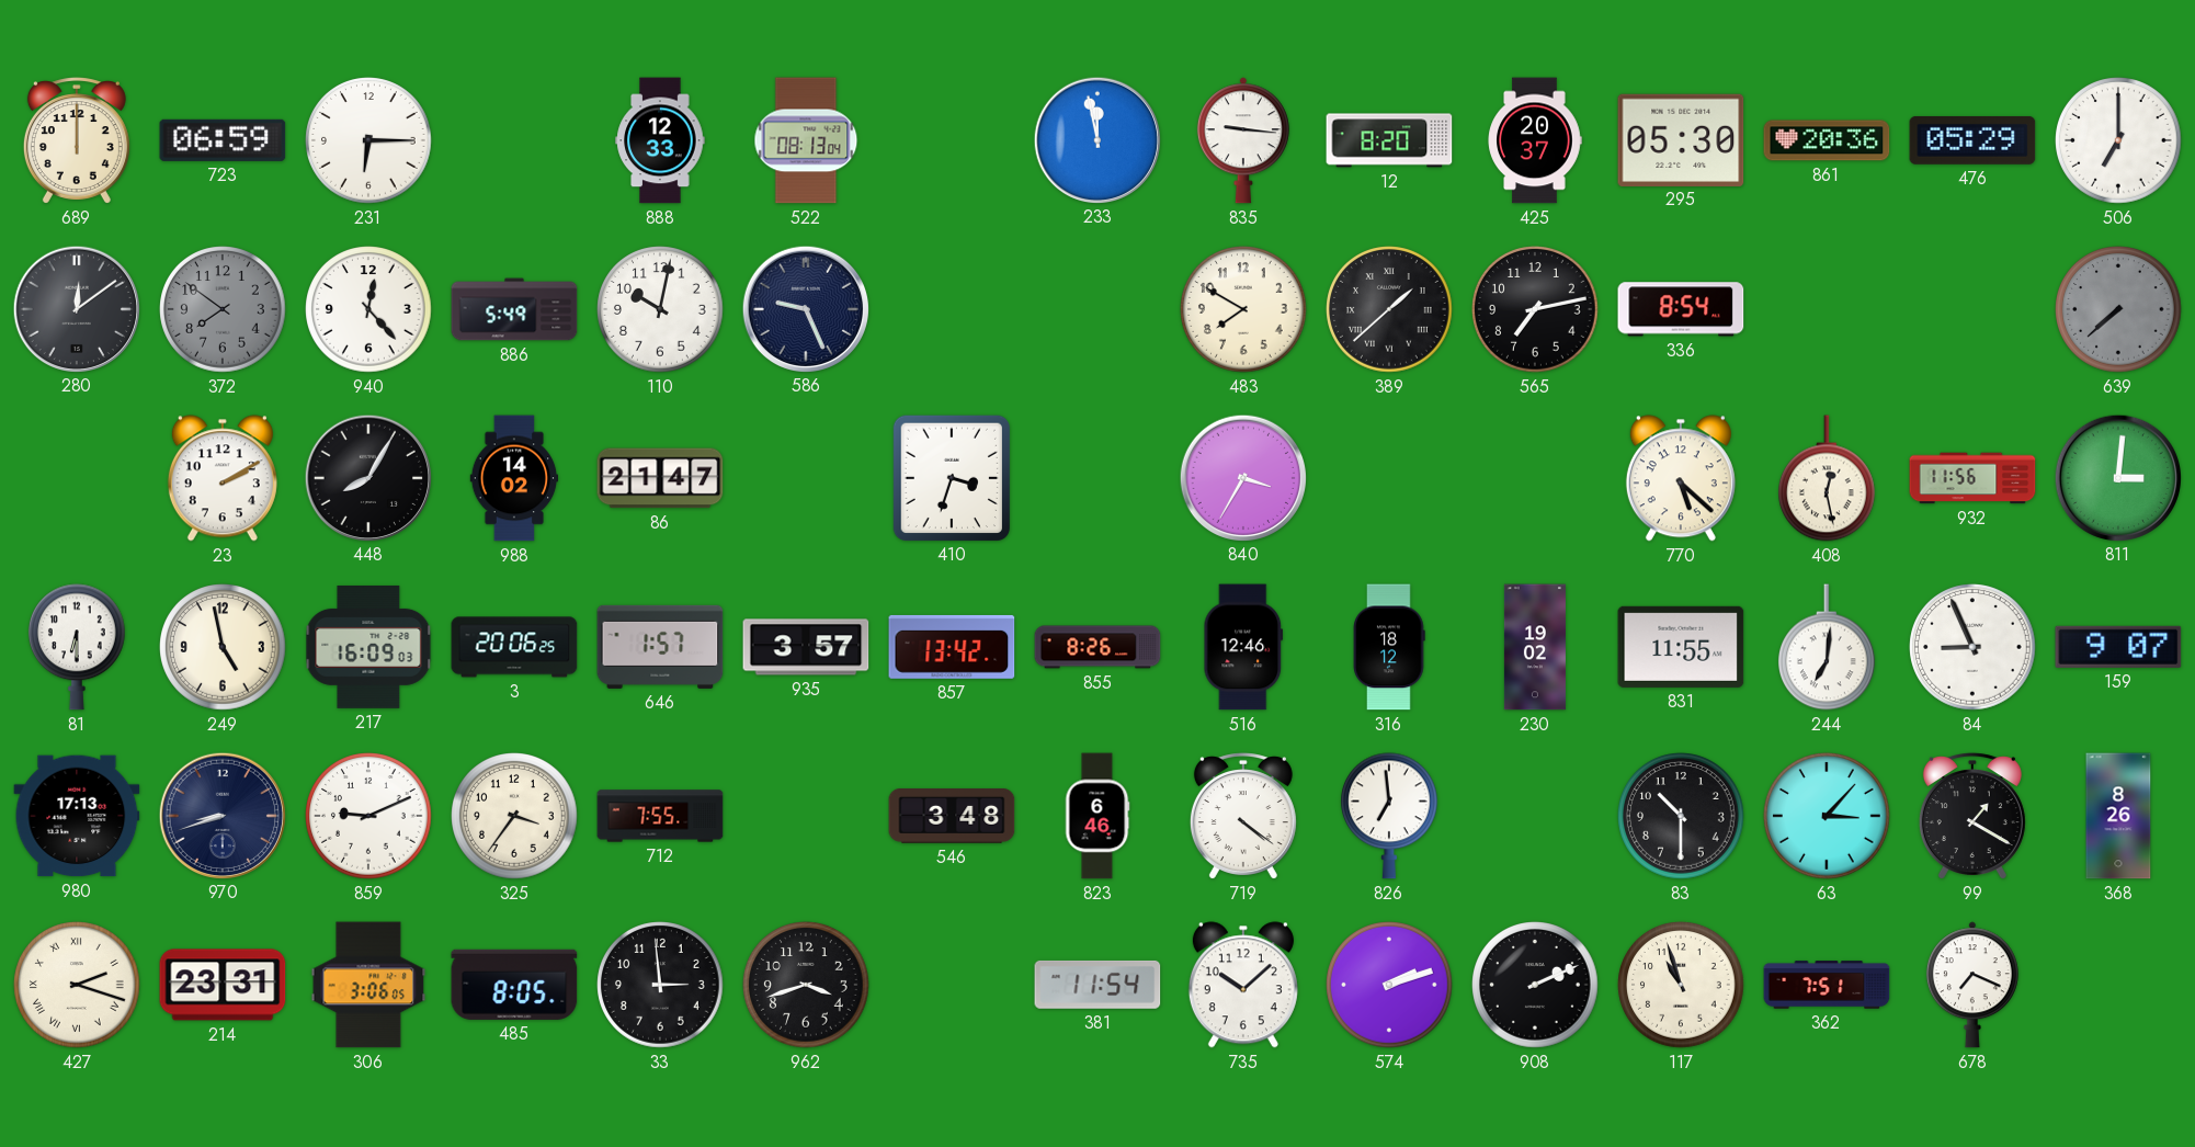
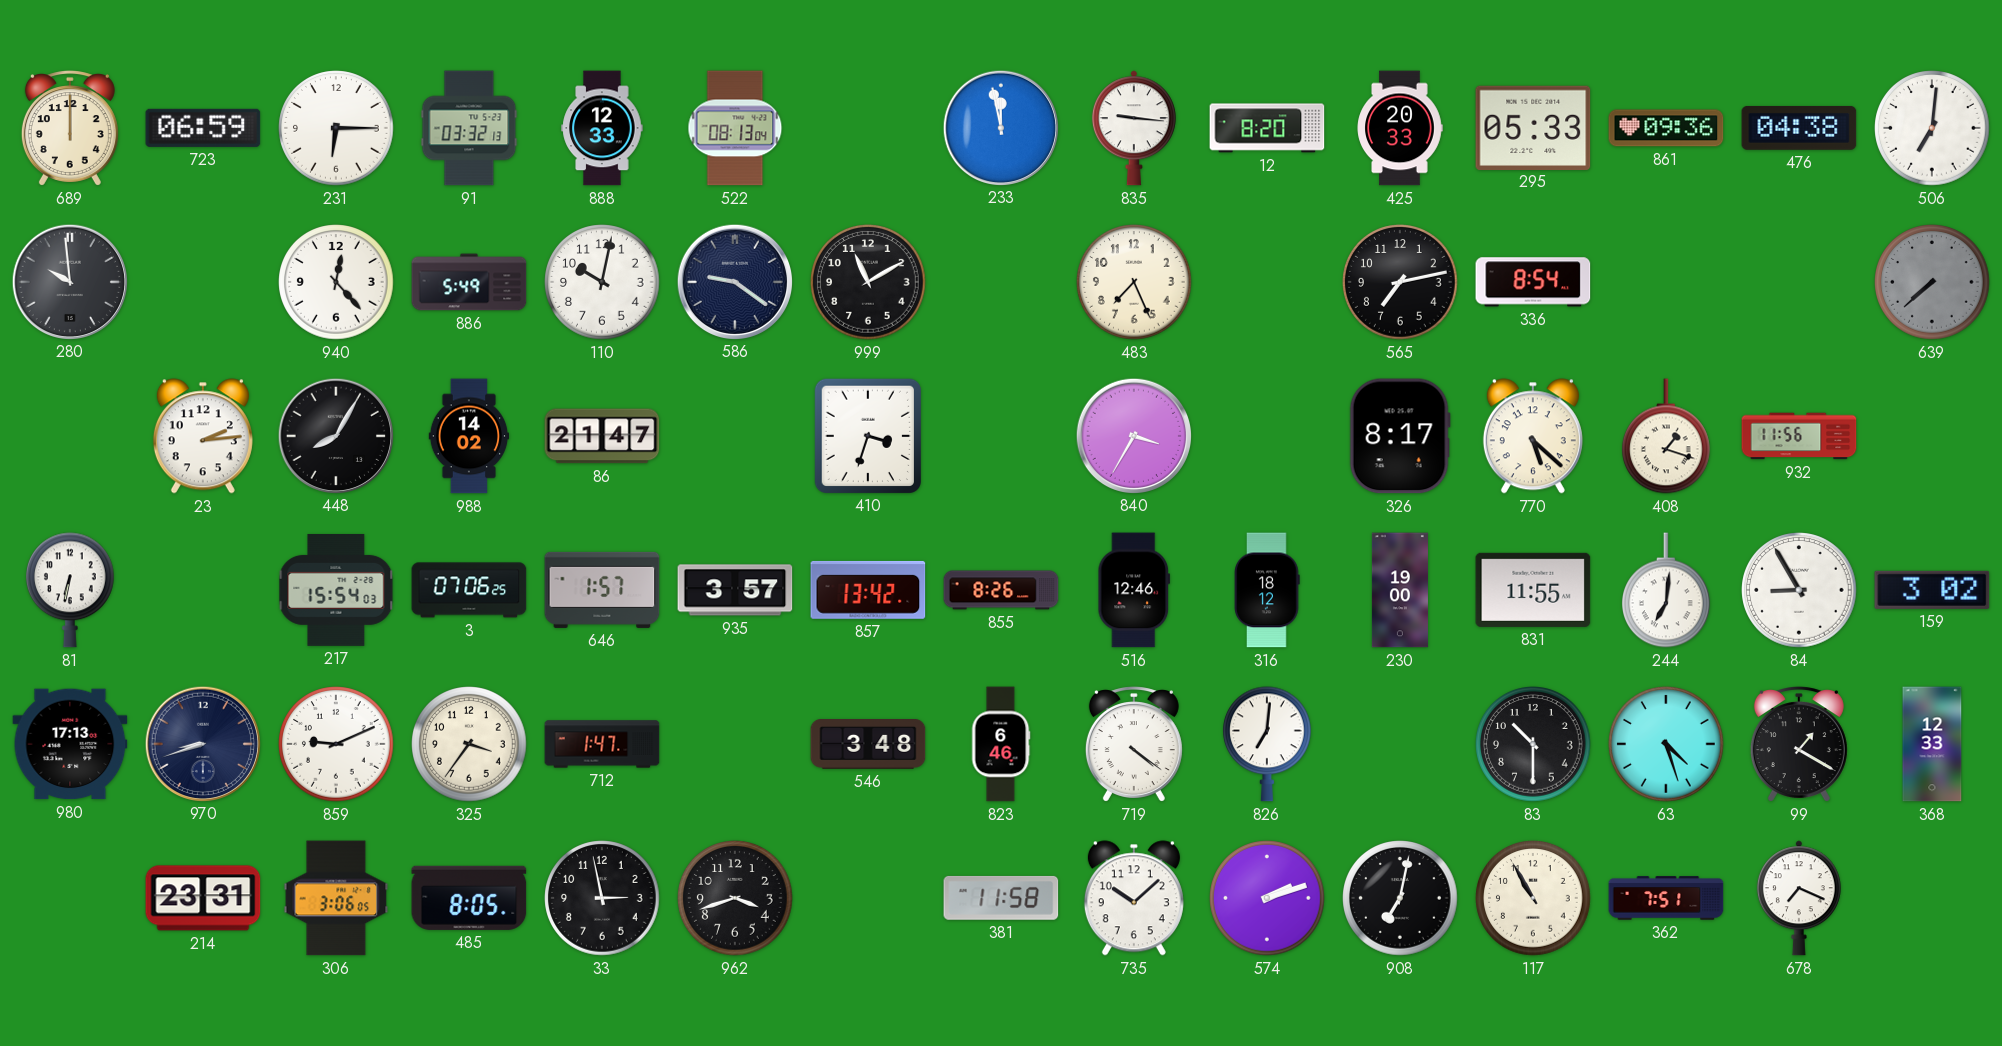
91: none -> 03:32
425: 20:37 -> 20:33
295: 05:30 -> 05:33
861: 20:36 -> 09:36
476: 05:29 -> 04:38
506: 7:00 -> 7:01
280: 12:09 -> 9:59
372: 7:51 -> none
586: 9:26 -> 9:21
999: none -> 11:10
483: 7:50 -> 7:26
389: 1:38 -> none
23: 2:10 -> 2:14
326: none -> 8:17
408: 12:28 -> 1:18
811: 3:01 -> none
81: 6:30 -> 6:32
249: 4:58 -> none
217: 16:09 -> 15:54
3: 20:06 -> 07:06
230: 19:02 -> 19:00
84: 8:56 -> 8:55
159: 9:07 -> 3:02
712: 7:55 -> 1:47
826: 6:59 -> 7:01
63: 3:07 -> 4:27
368: 8:26 -> 12:33
427: 2:18 -> none
33: 2:59 -> 2:58
381: 11:54 -> 11:58
908: 2:11 -> 7:02
117: 10:57 -> 10:55
